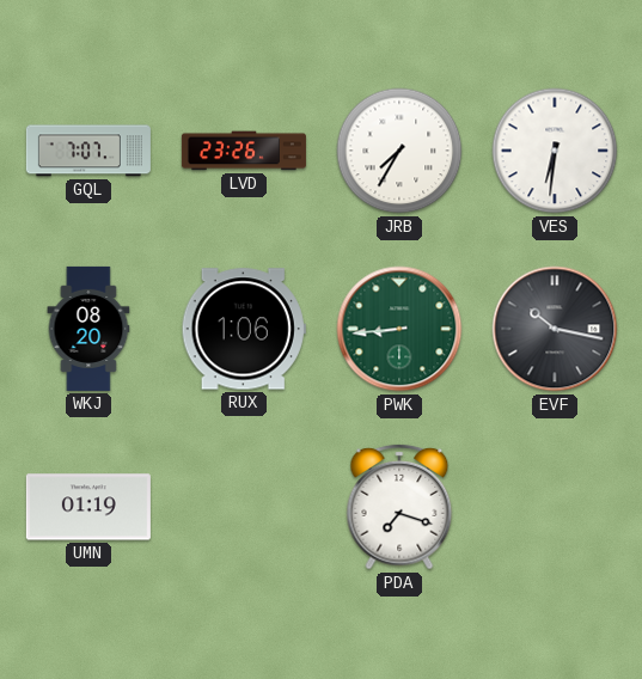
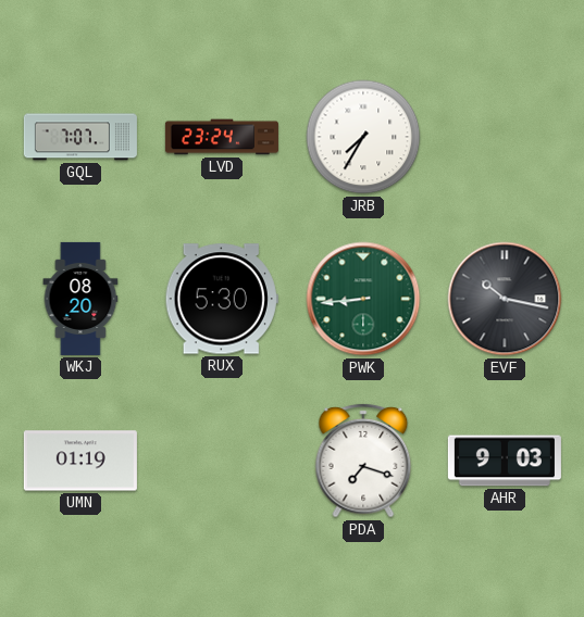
LVD: 23:26 -> 23:24
VES: 6:31 -> none
RUX: 1:06 -> 5:30
AHR: none -> 9:03
